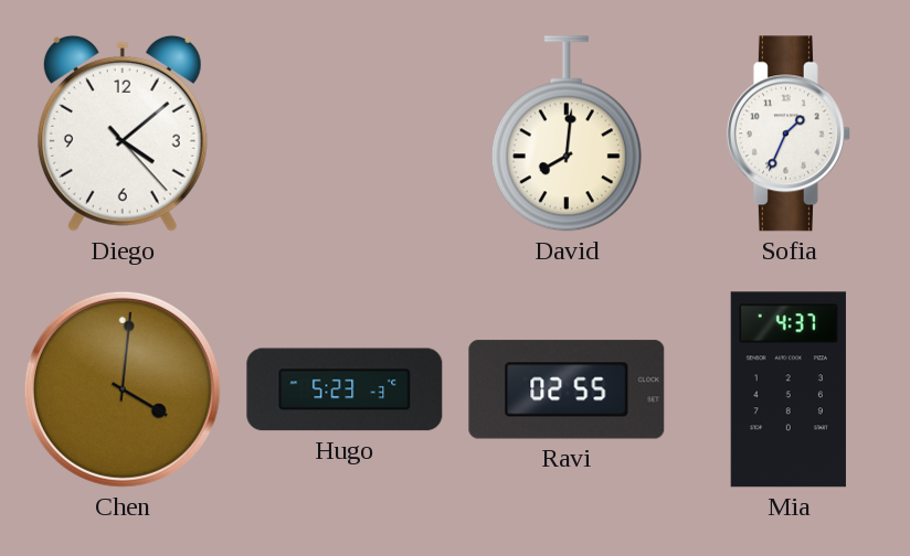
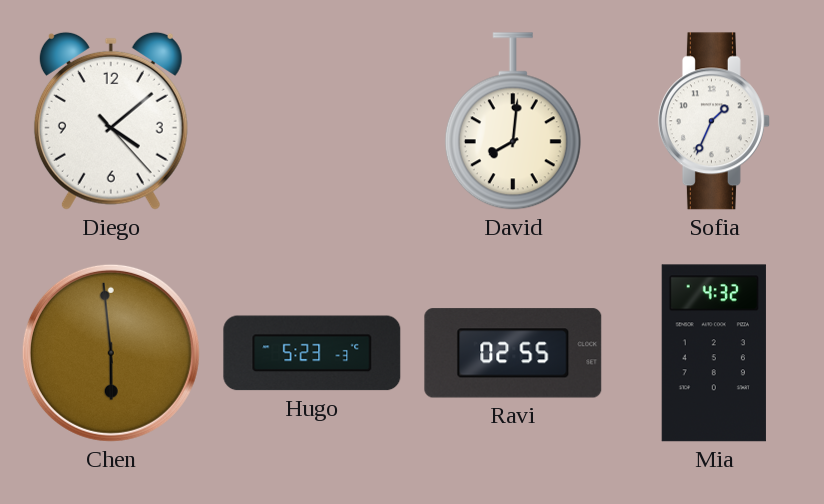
Chen: 4:01 -> 5:59
Mia: 4:37 -> 4:32
